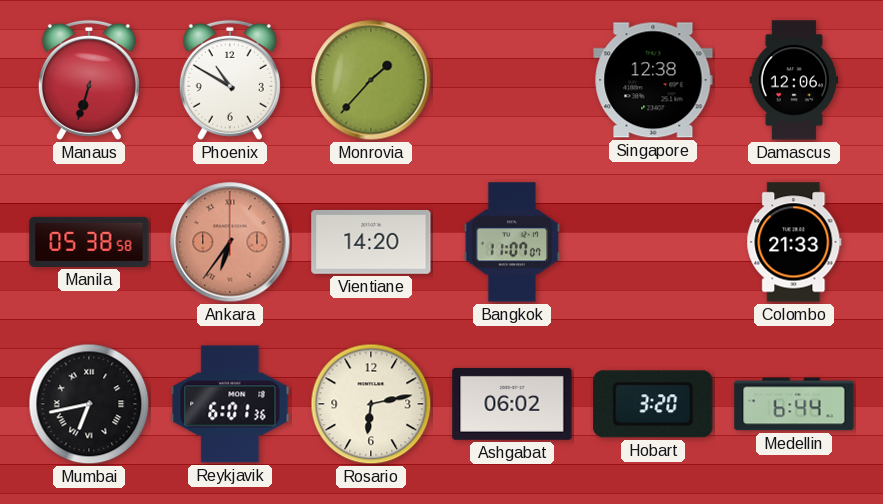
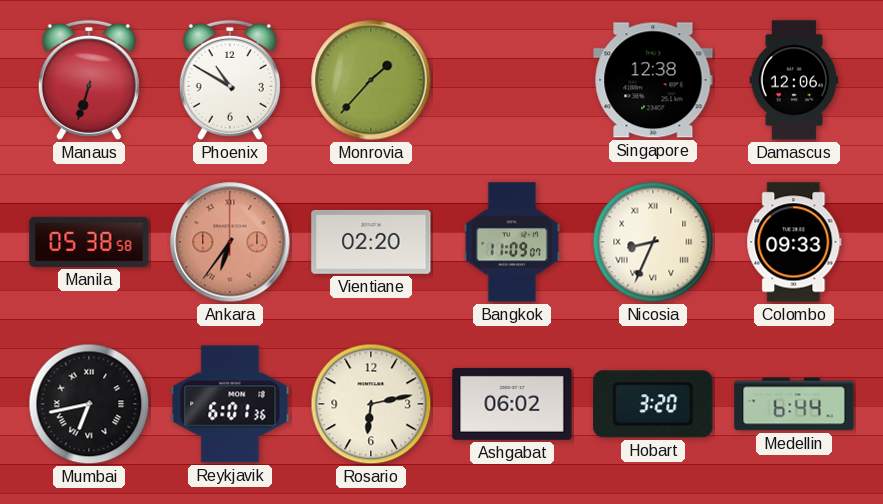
Vientiane: 14:20 -> 02:20
Bangkok: 11:07 -> 11:09
Nicosia: none -> 8:34
Colombo: 21:33 -> 09:33
